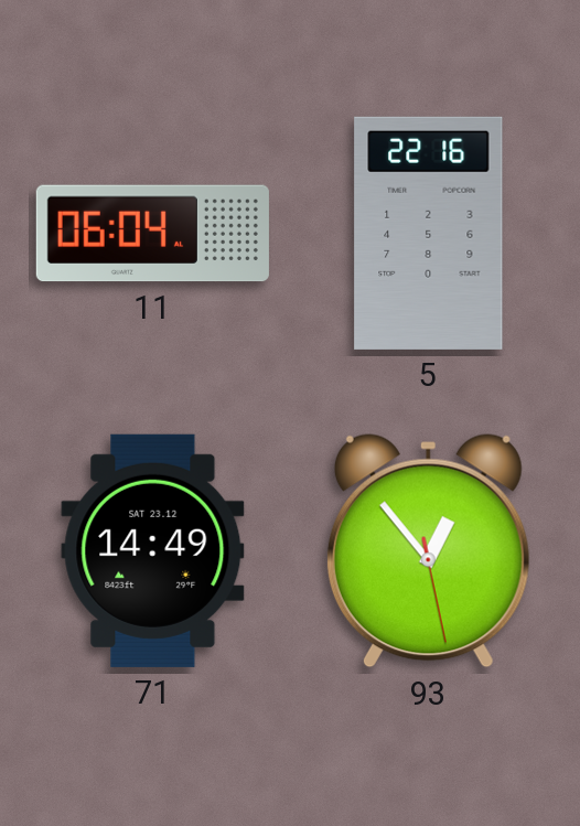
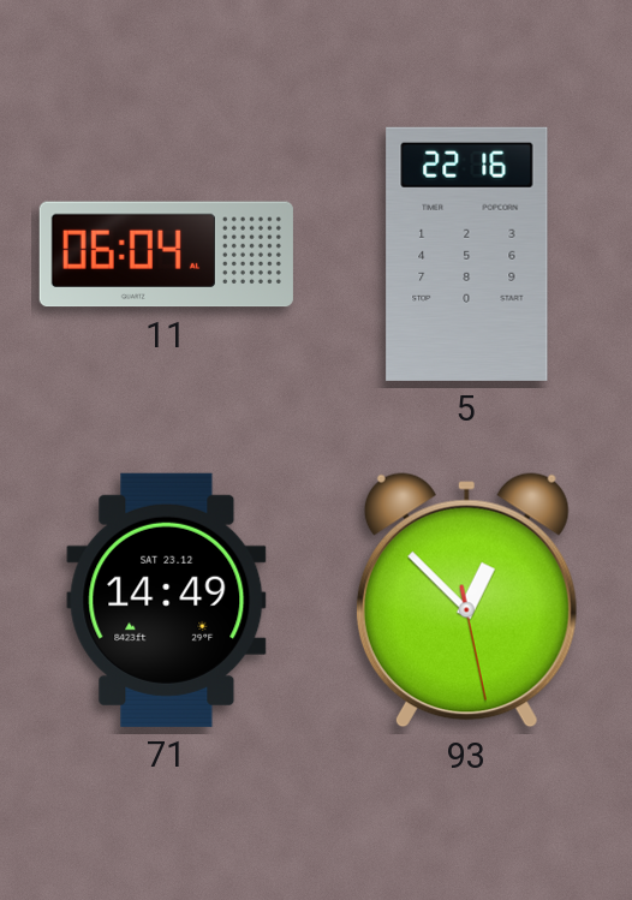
93: 12:53 -> 12:52
